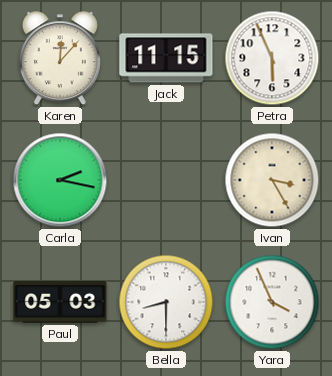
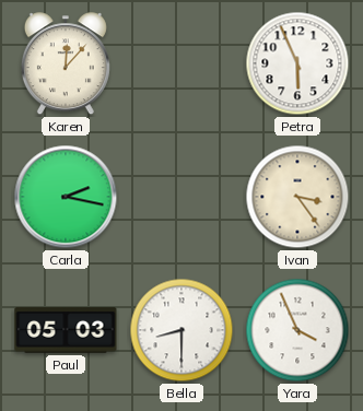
Jack: 11:15 -> none
Ivan: 3:25 -> 3:24
